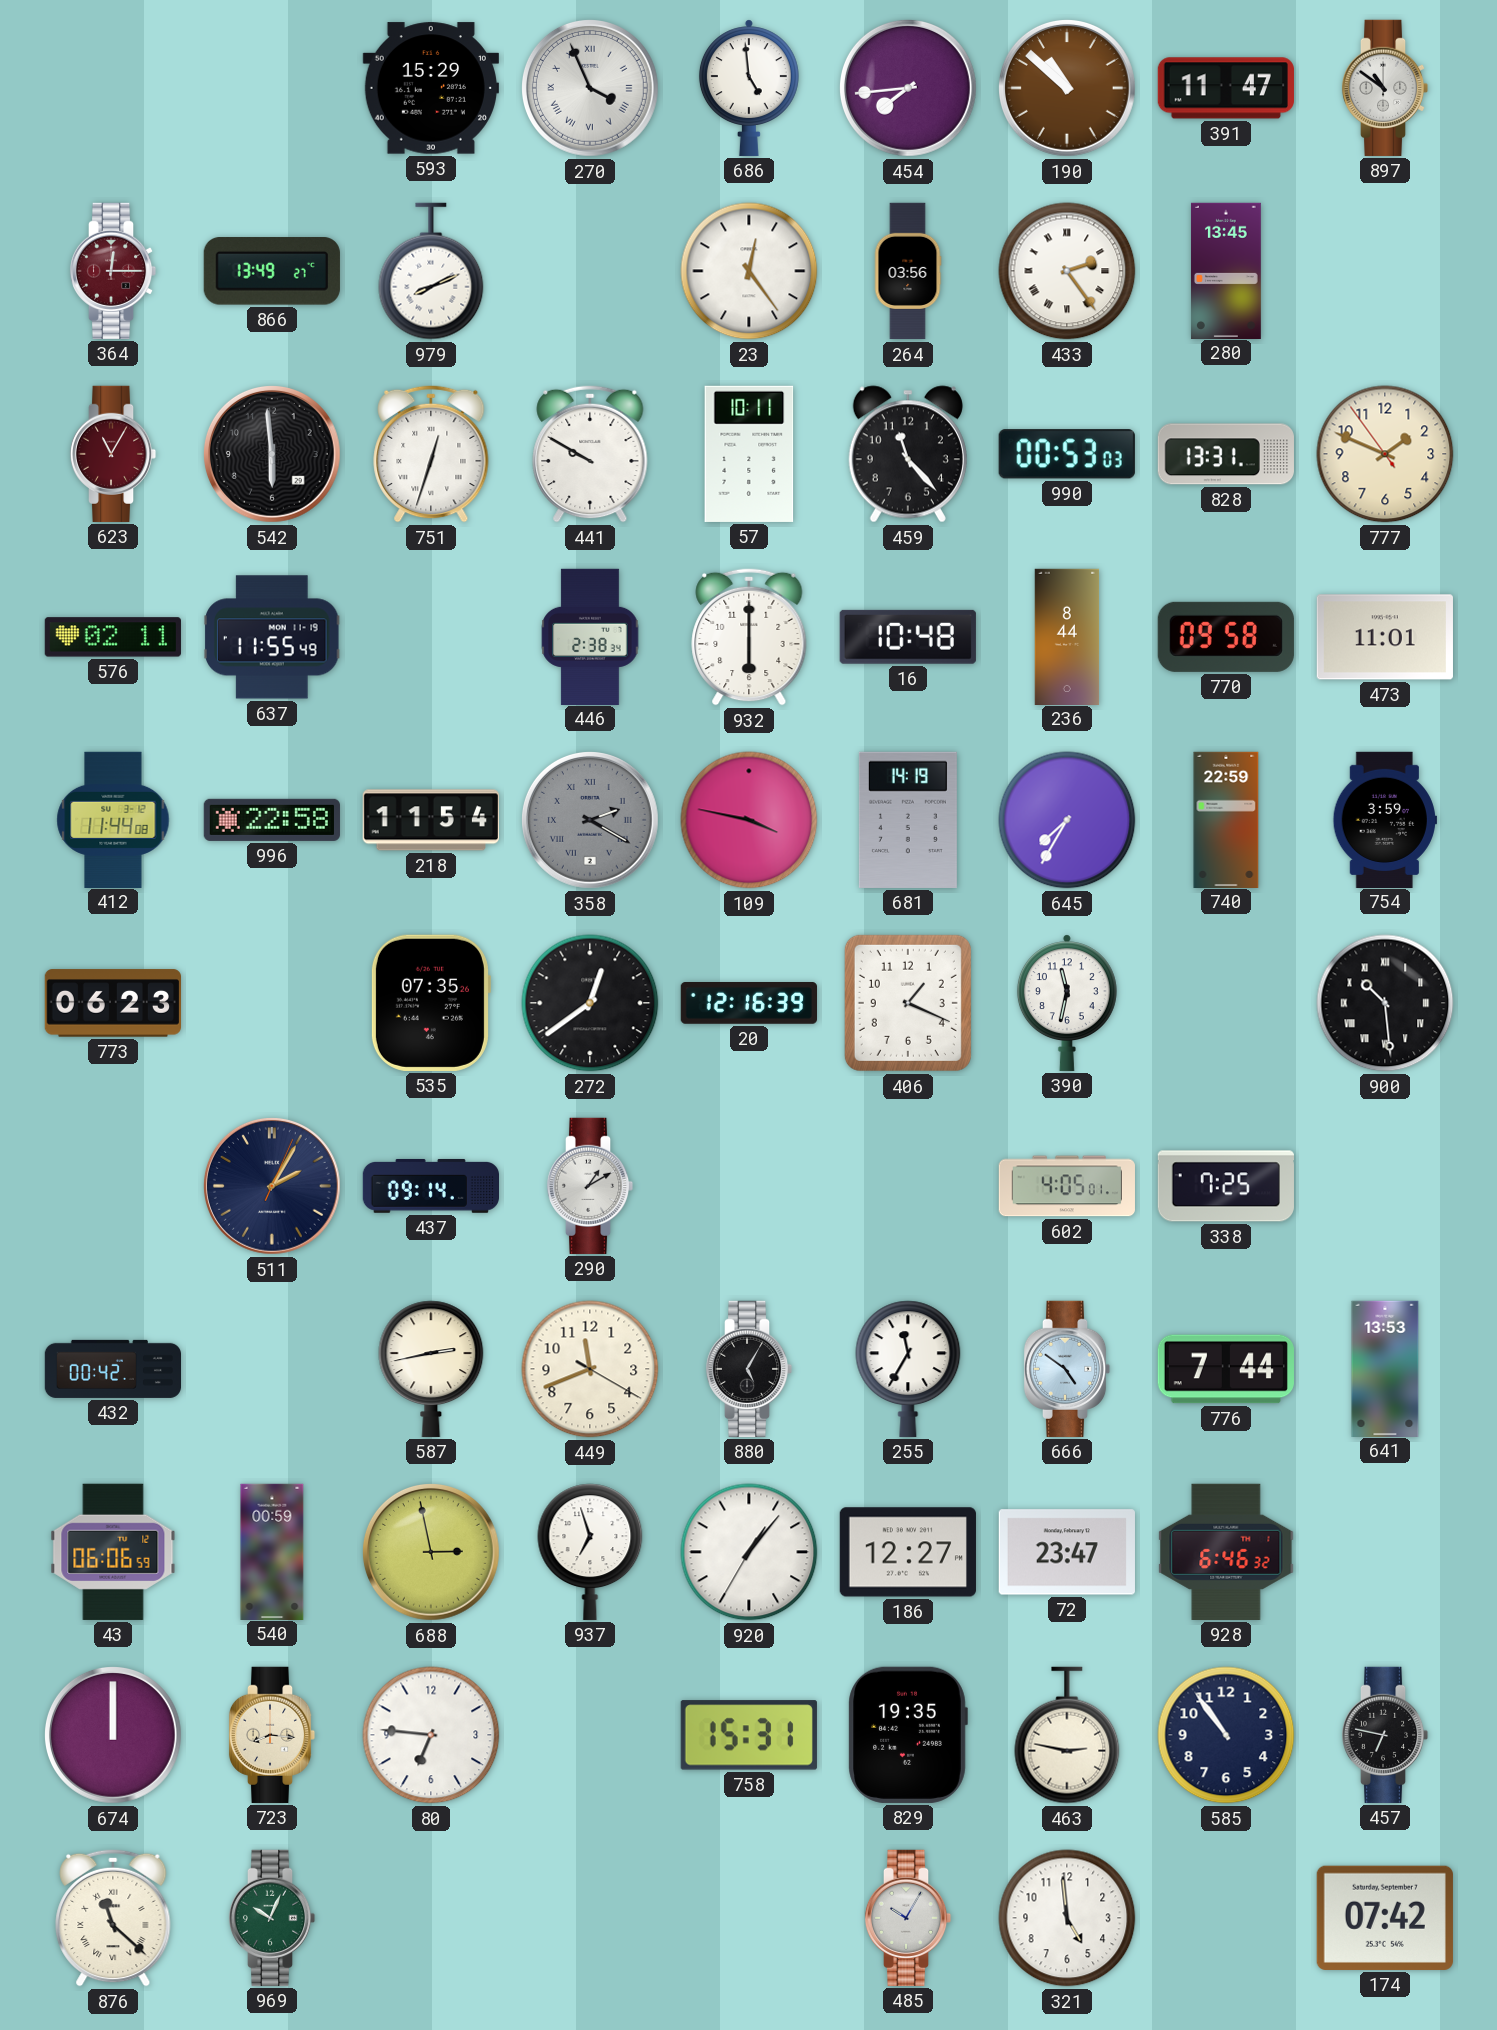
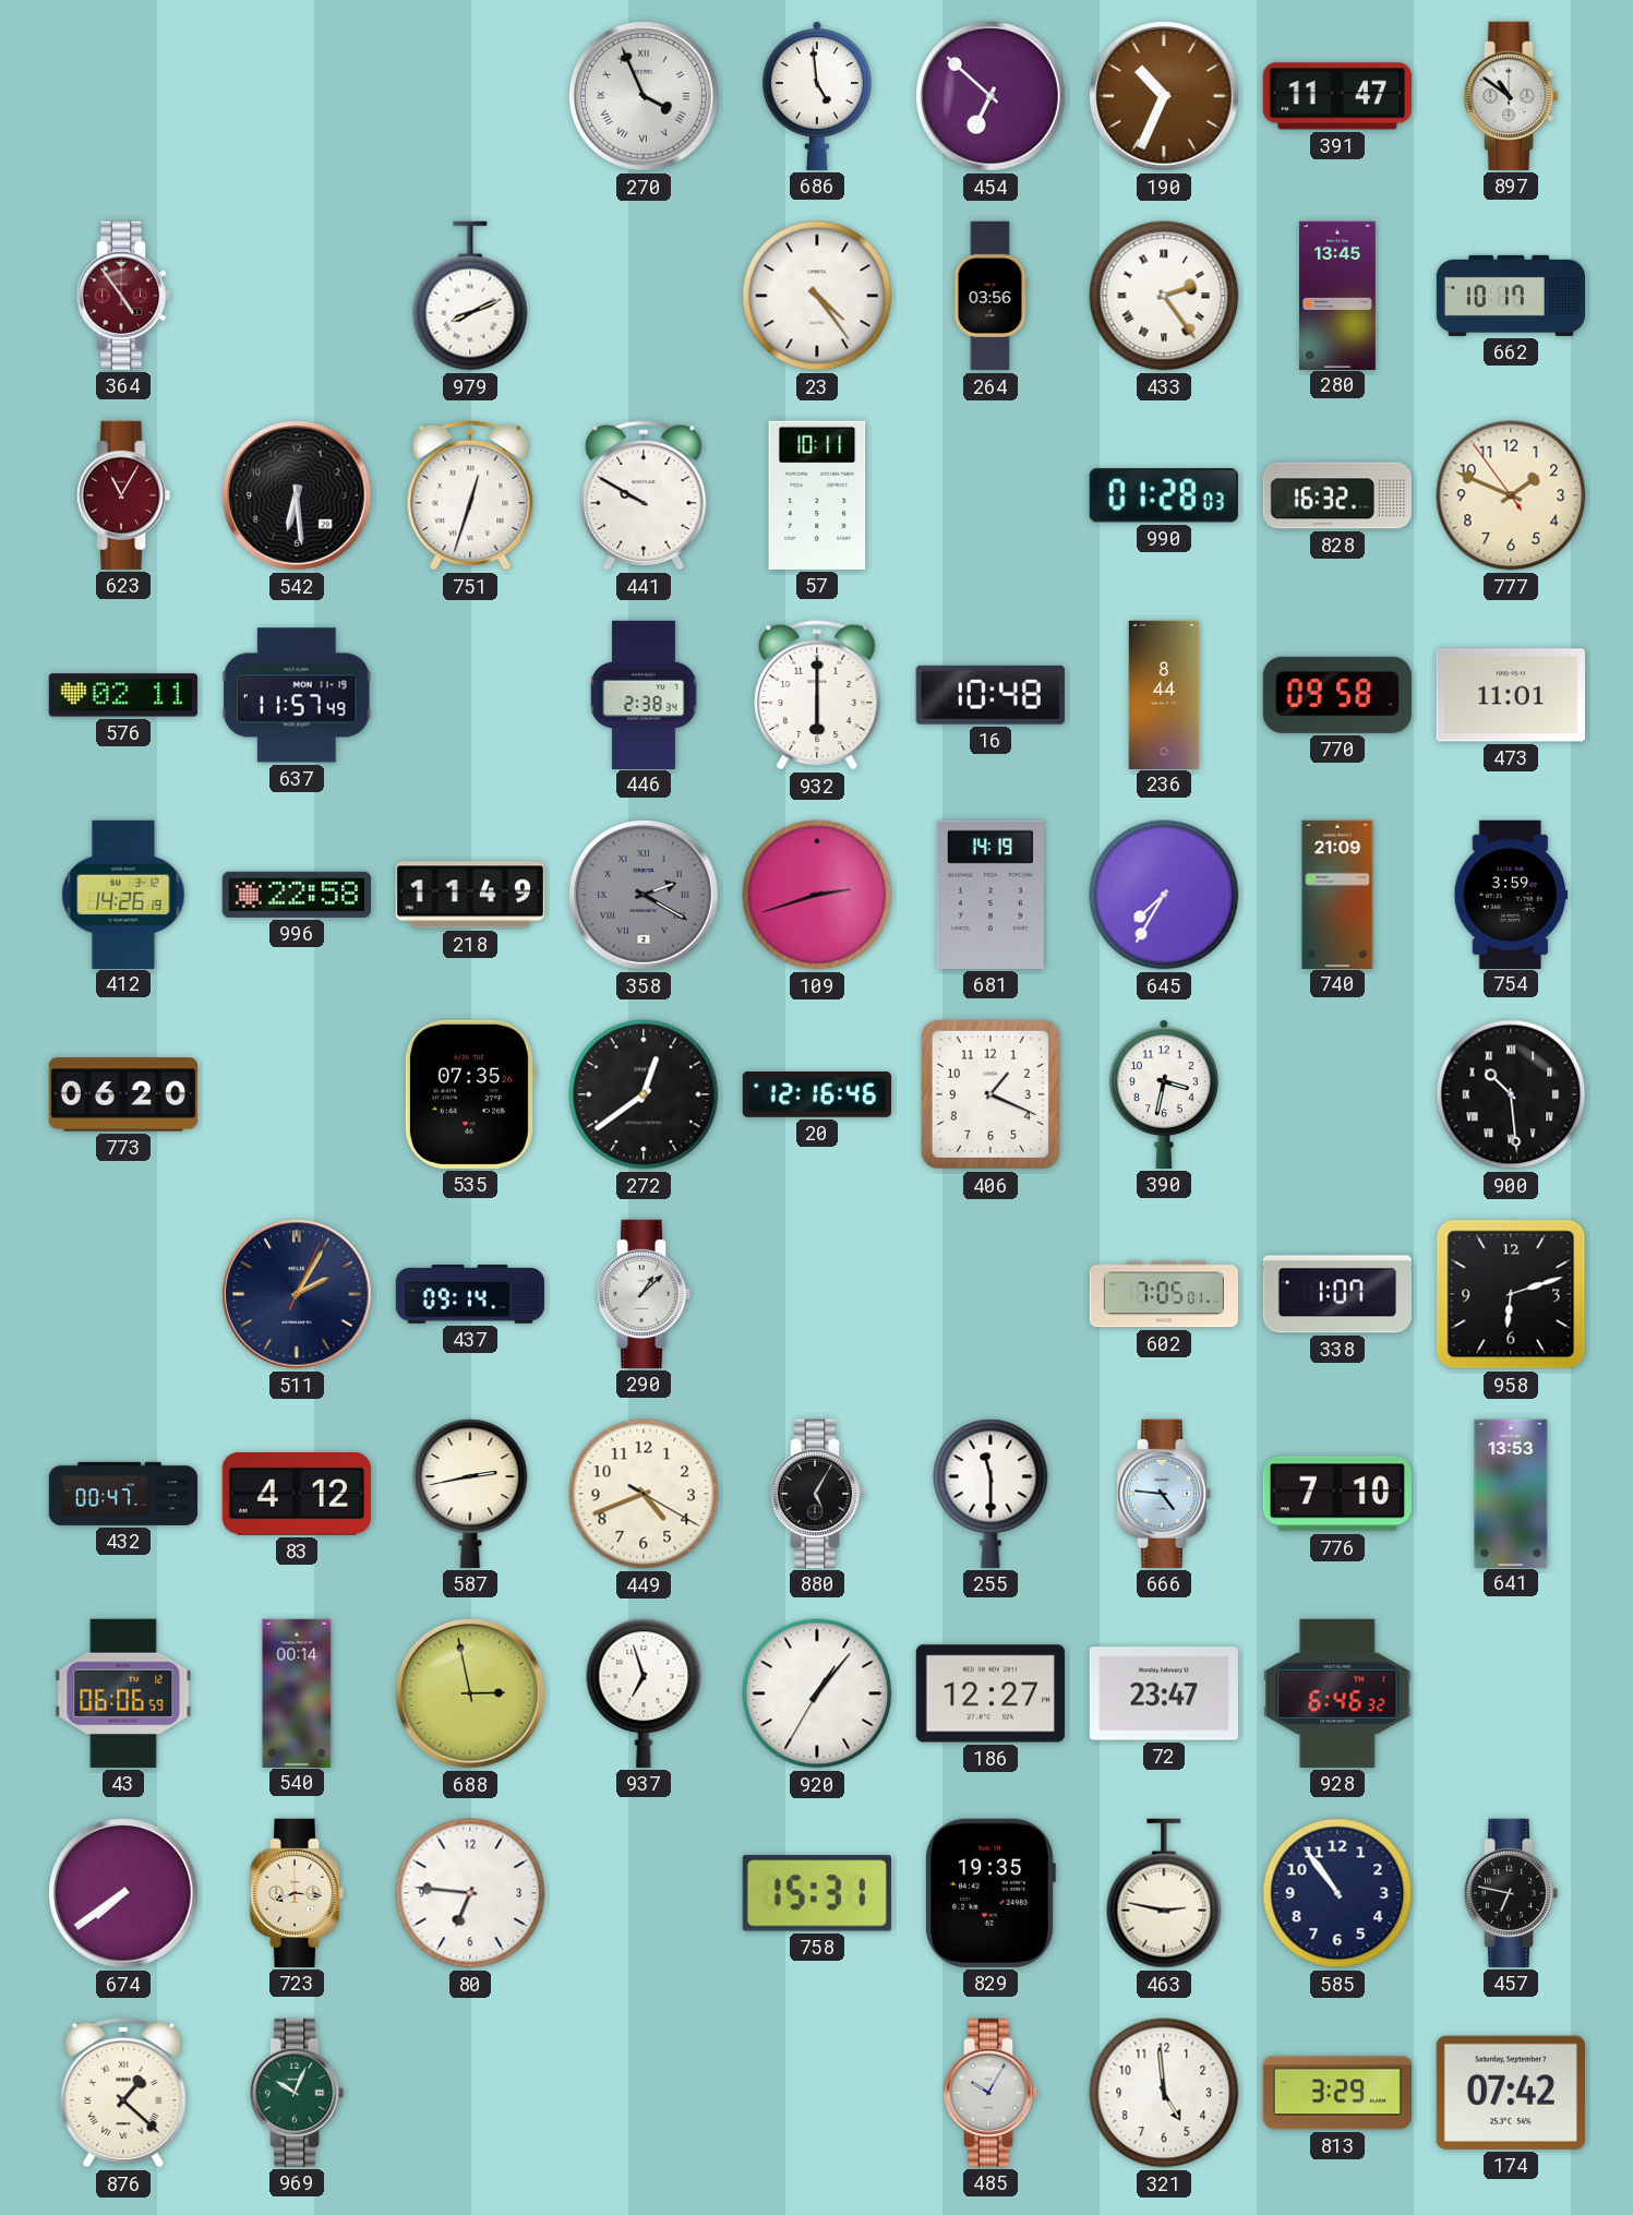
593: 15:29 -> none
454: 7:44 -> 6:52
190: 10:52 -> 10:34
364: 12:15 -> 4:54
866: 13:49 -> none
23: 12:24 -> 4:24
662: none -> 10:17
542: 5:59 -> 6:29
459: 11:23 -> none
990: 00:53 -> 01:28
828: 13:31 -> 16:32
637: 11:55 -> 11:57
412: 11:44 -> 14:26
218: 11:54 -> 11:49
109: 3:47 -> 2:42
740: 22:59 -> 21:09
773: 06:23 -> 06:20
20: 12:16:39 -> 12:16:46
390: 11:32 -> 3:32
290: 1:10 -> 1:08
602: 4:05 -> 7:05
338: 7:25 -> 1:07
958: none -> 6:12
432: 00:42 -> 00:47
83: none -> 4:12
449: 11:41 -> 4:41
255: 11:35 -> 11:30
666: 4:51 -> 4:46
776: 7:44 -> 7:10
540: 00:59 -> 00:14
674: 12:00 -> 7:39
876: 11:22 -> 1:22
813: none -> 3:29
